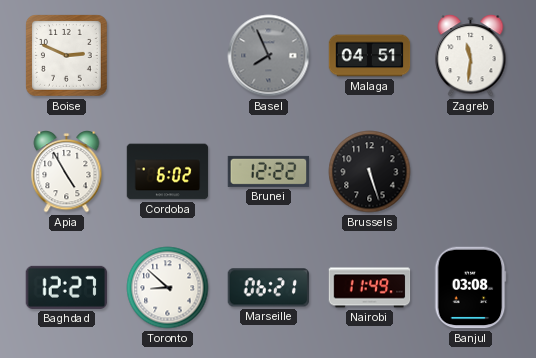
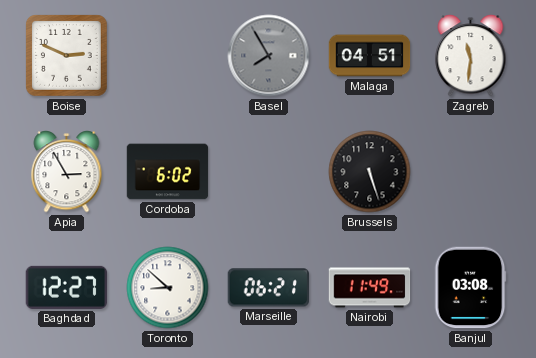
Basel: 7:56 -> 7:55
Apia: 4:55 -> 2:55
Brunei: 12:22 -> none
